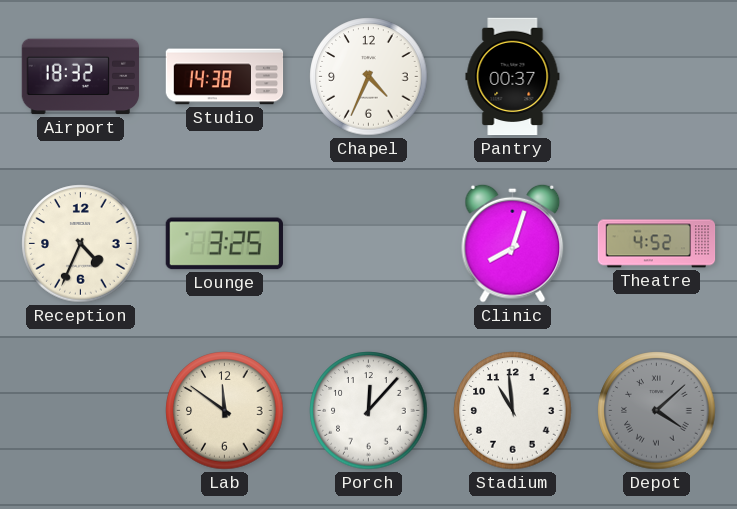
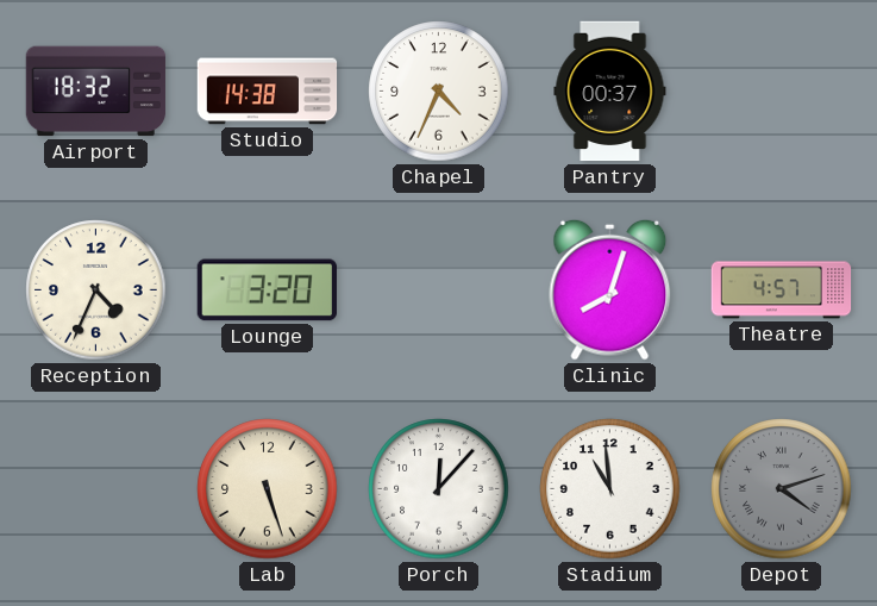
Lounge: 3:25 -> 3:20
Theatre: 4:52 -> 4:57
Lab: 11:51 -> 5:27
Depot: 4:08 -> 4:12
